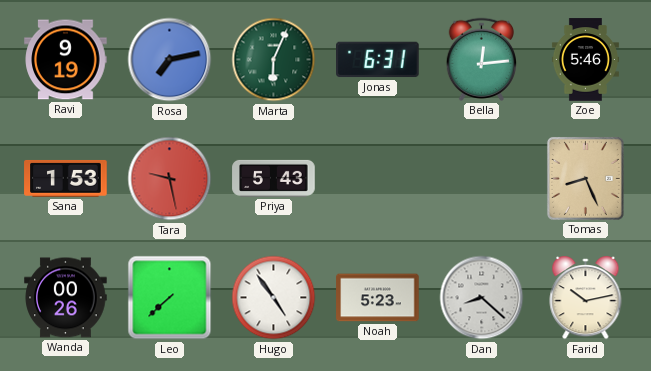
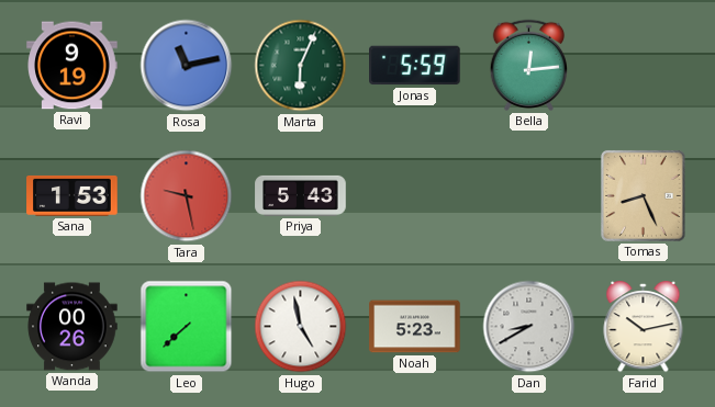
Rosa: 7:13 -> 11:13
Jonas: 6:31 -> 5:59
Zoe: 5:46 -> none
Hugo: 4:54 -> 4:58
Dan: 8:22 -> 8:40
